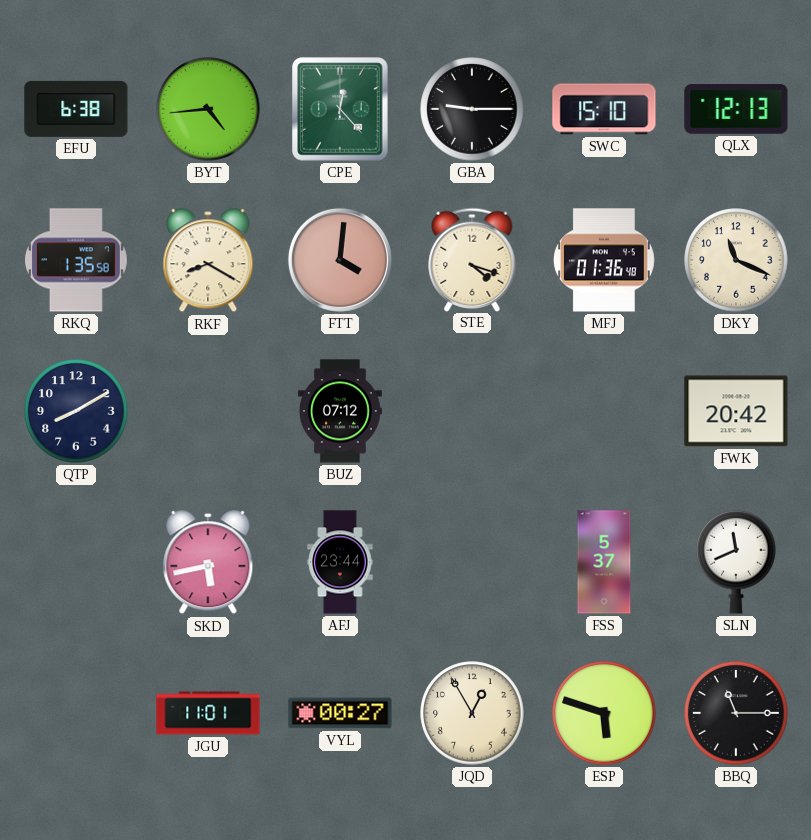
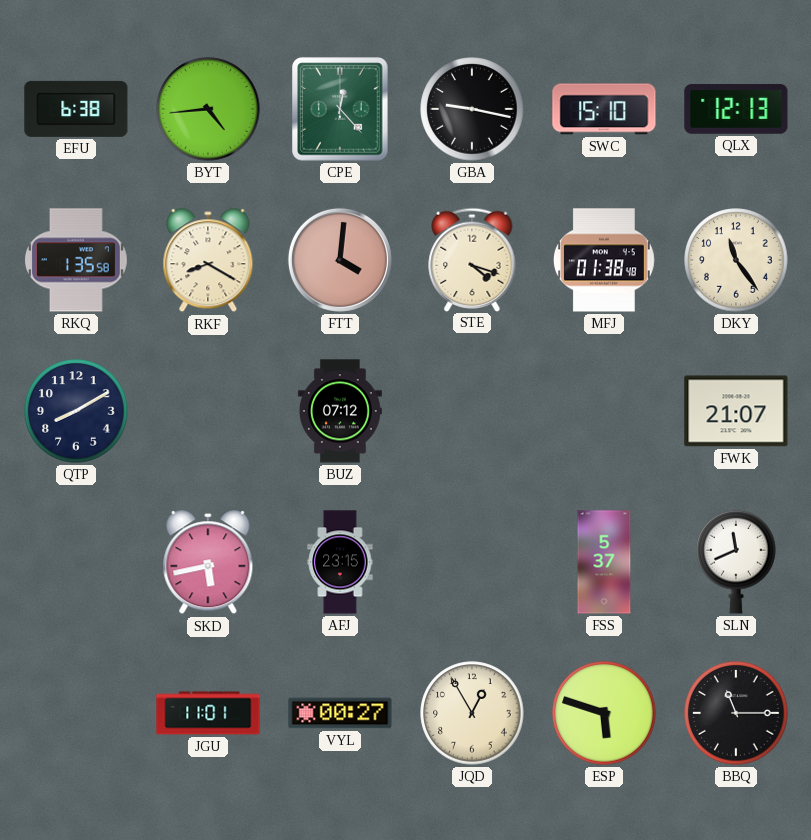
GBA: 9:15 -> 9:17
MFJ: 01:36 -> 01:38
DKY: 11:19 -> 11:24
FWK: 20:42 -> 21:07
AFJ: 23:44 -> 23:15
